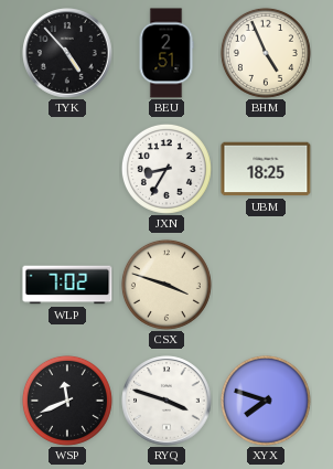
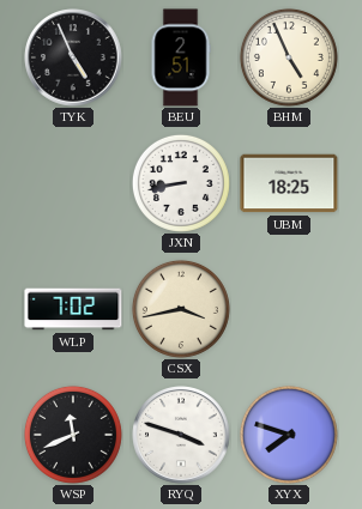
TYK: 4:53 -> 4:56
JXN: 8:35 -> 8:43
CSX: 3:48 -> 3:43
